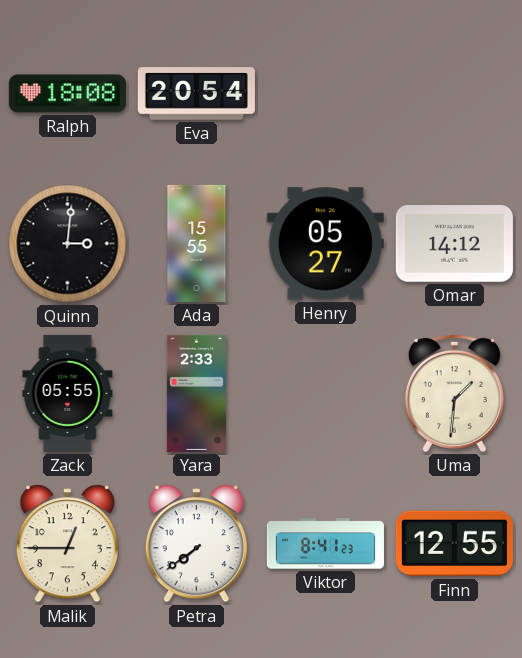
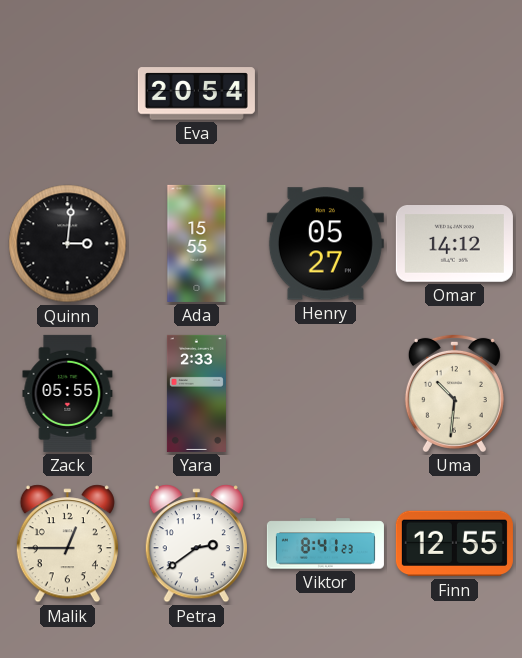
Ralph: 18:08 -> none
Uma: 1:31 -> 10:31
Petra: 7:39 -> 2:39
